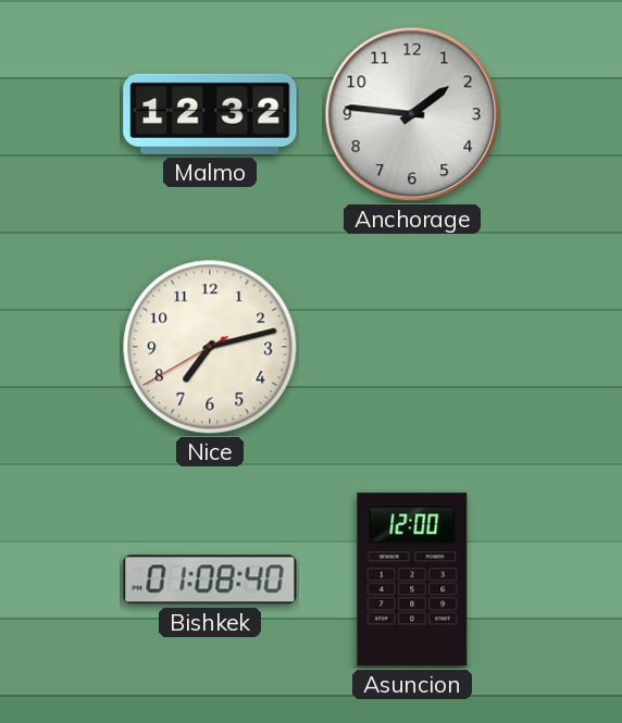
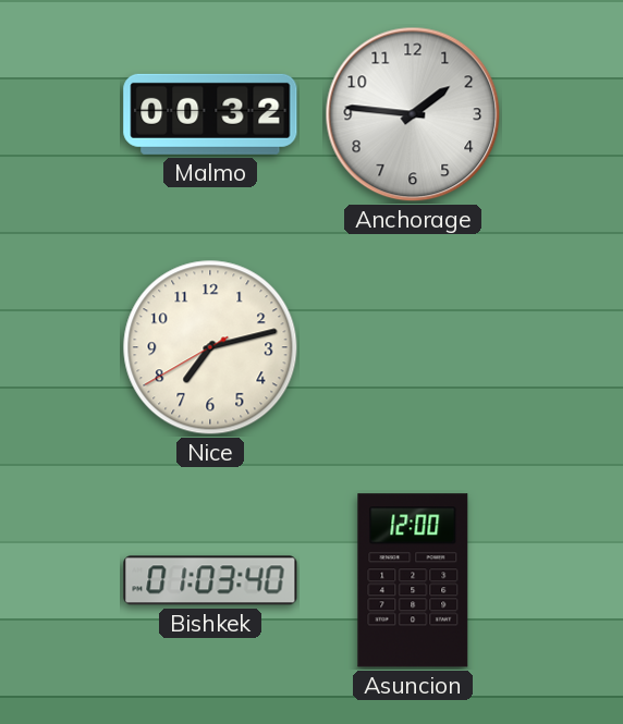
Malmo: 12:32 -> 00:32
Bishkek: 01:08 -> 01:03
